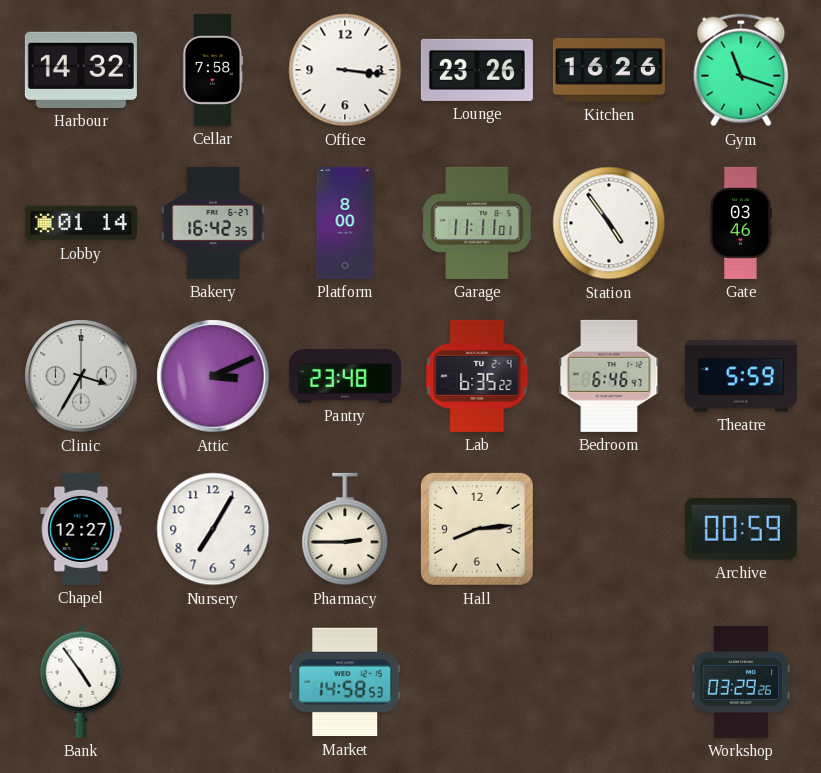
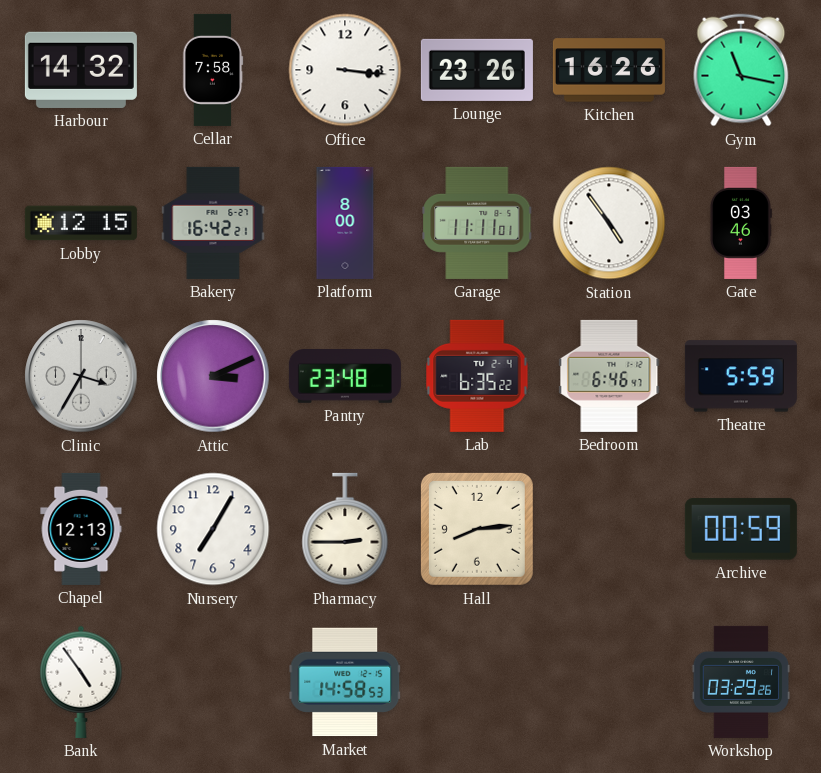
Gym: 11:18 -> 11:17
Lobby: 01:14 -> 12:15
Bakery: 16:42:35 -> 16:42:21
Chapel: 12:27 -> 12:13
